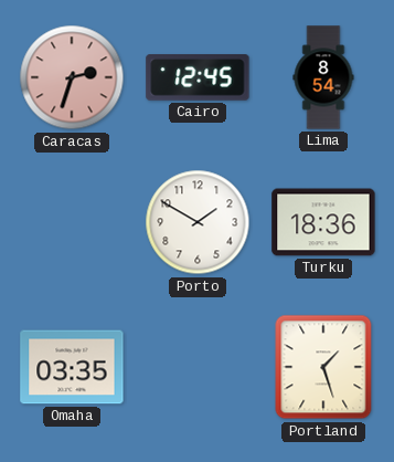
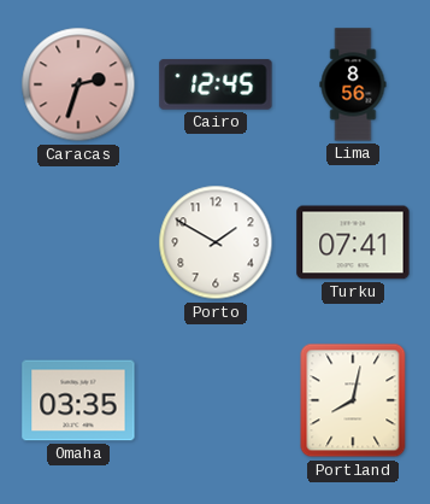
Lima: 8:54 -> 8:56
Turku: 18:36 -> 07:41
Portland: 1:27 -> 8:02
